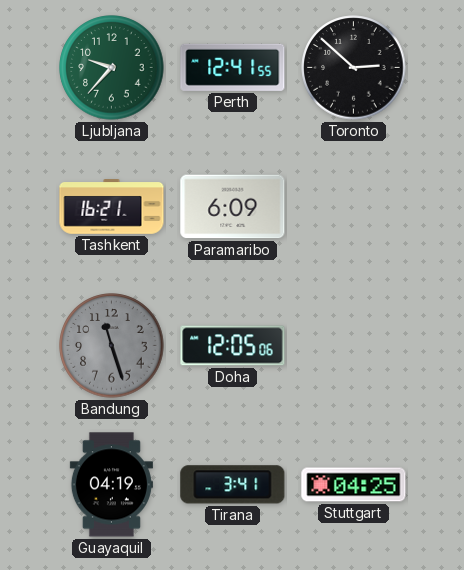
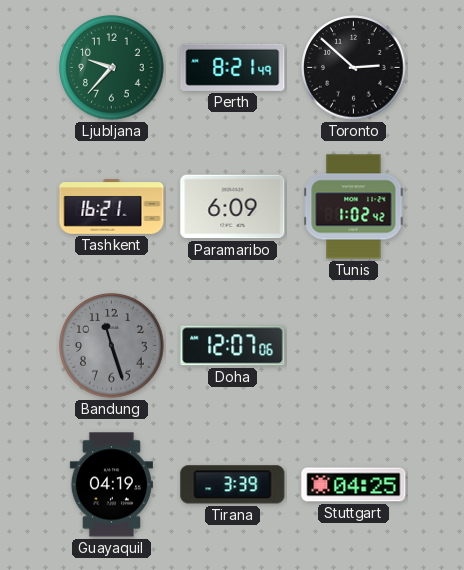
Perth: 12:41 -> 8:21
Tunis: none -> 1:02
Doha: 12:05 -> 12:07
Tirana: 3:41 -> 3:39
